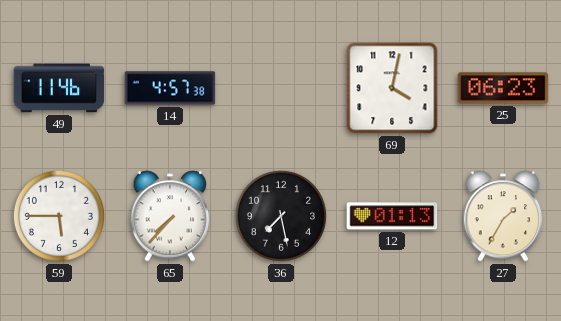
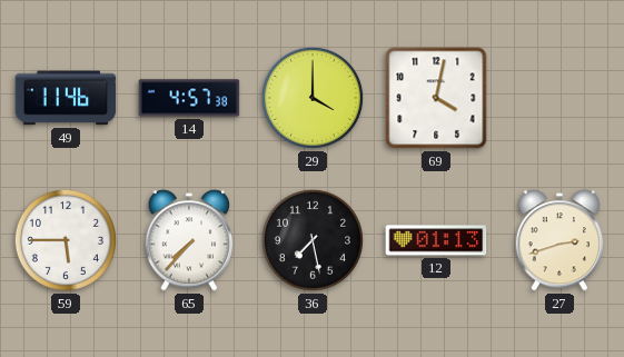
29: none -> 4:00
25: 06:23 -> none
27: 1:35 -> 2:42
